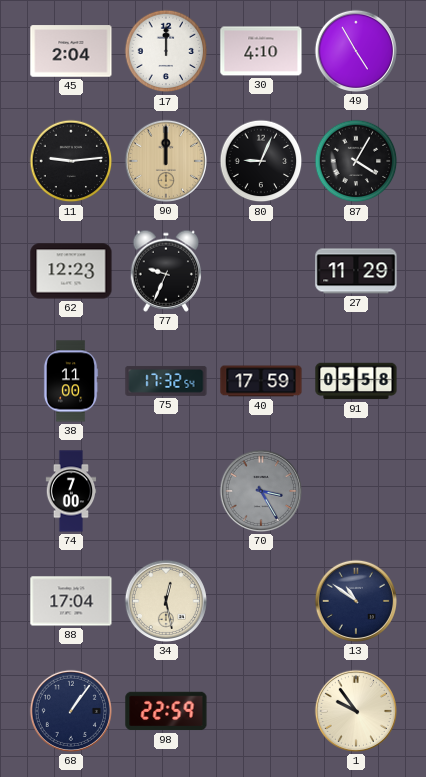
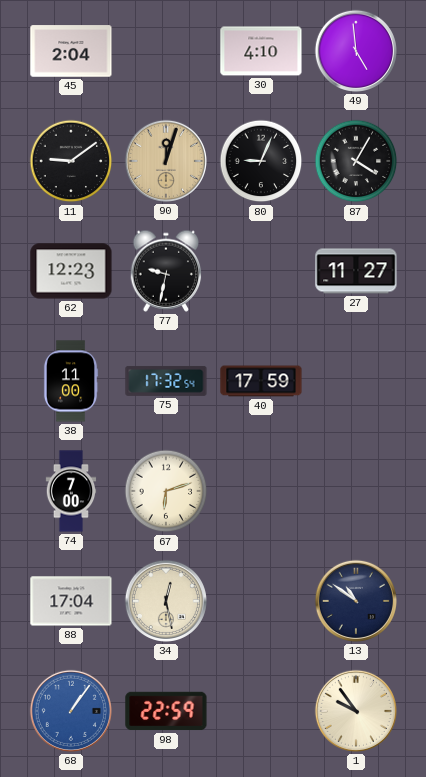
17: 12:00 -> none
49: 4:55 -> 4:59
11: 9:14 -> 9:09
90: 12:00 -> 12:03
77: 9:34 -> 9:32
27: 11:29 -> 11:27
91: 05:58 -> none
67: none -> 6:12
70: 3:25 -> none
68 dial: navy -> blue
